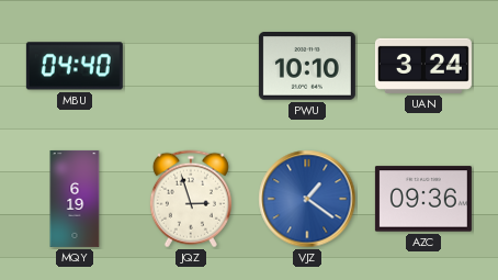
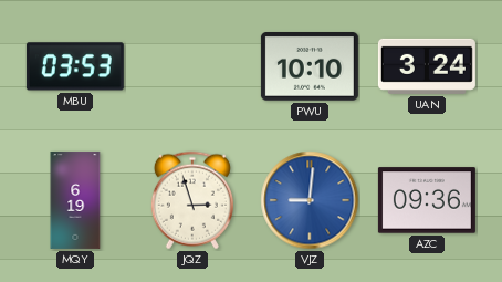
MBU: 04:40 -> 03:53
VJZ: 1:21 -> 9:01
